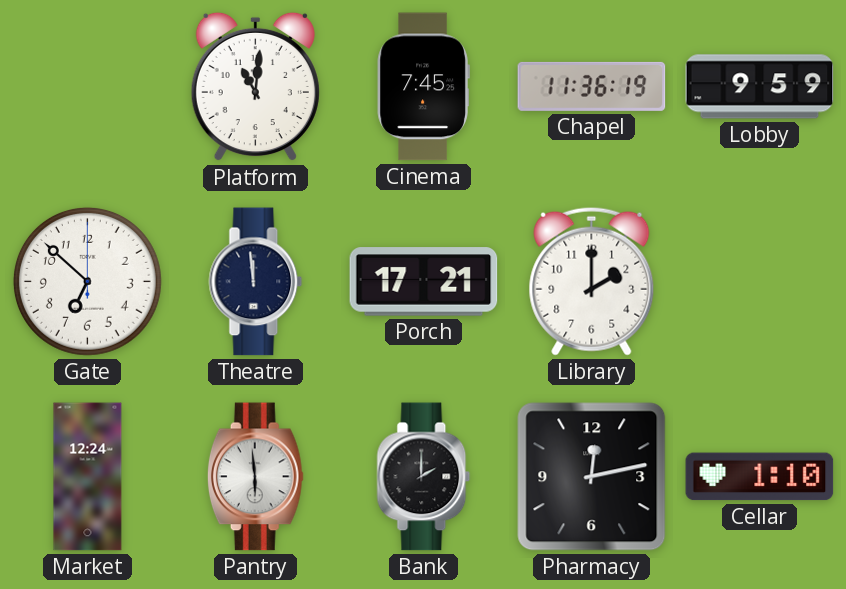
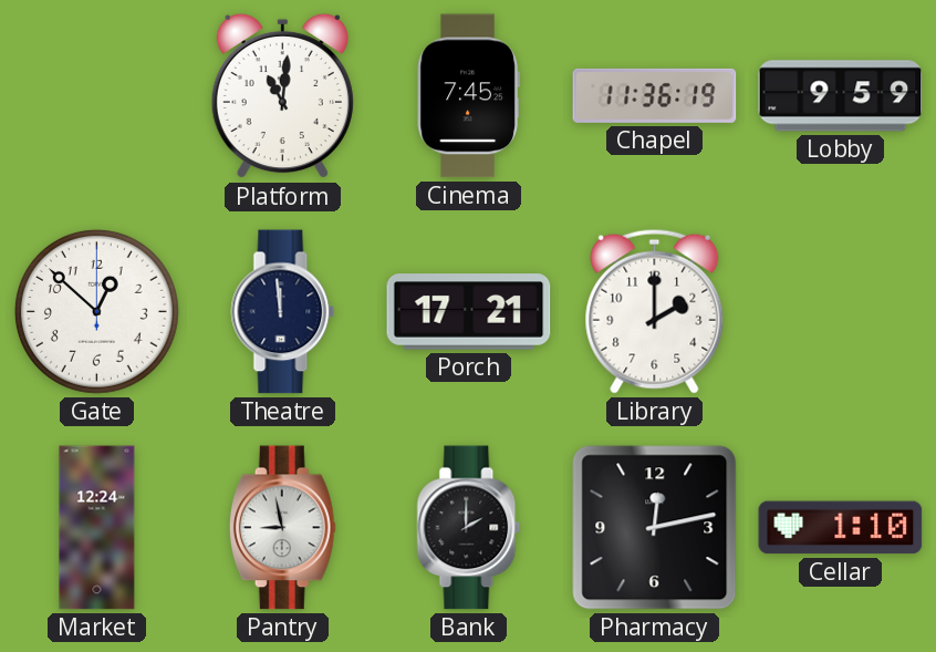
Gate: 6:52 -> 12:52
Pantry: 5:59 -> 8:58
